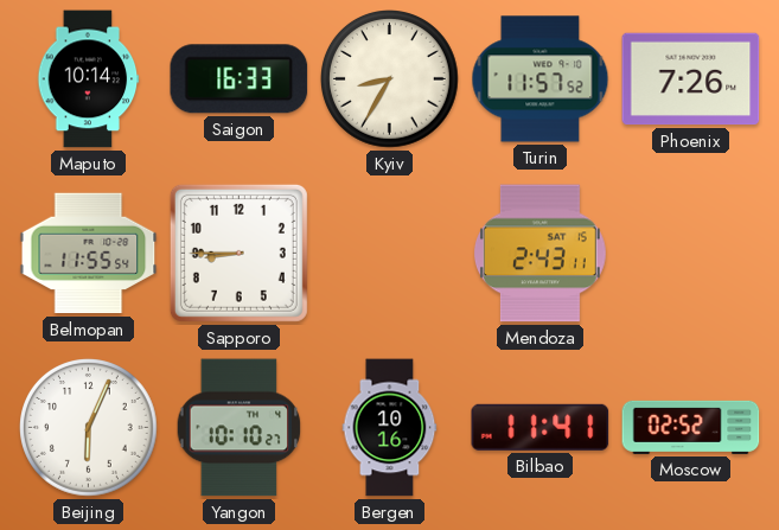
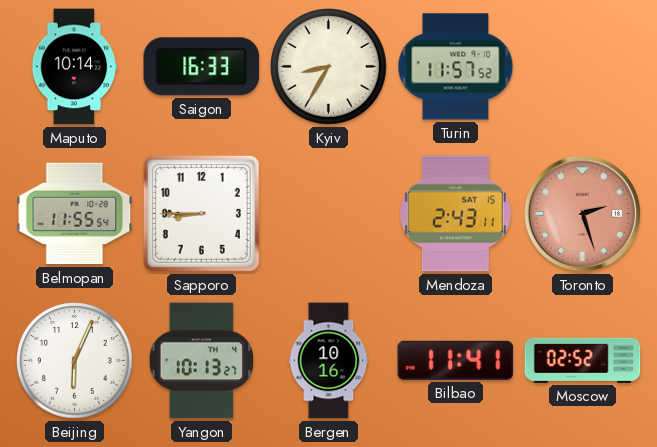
Phoenix: 7:26 -> none
Toronto: none -> 2:27
Yangon: 10:10 -> 10:13
